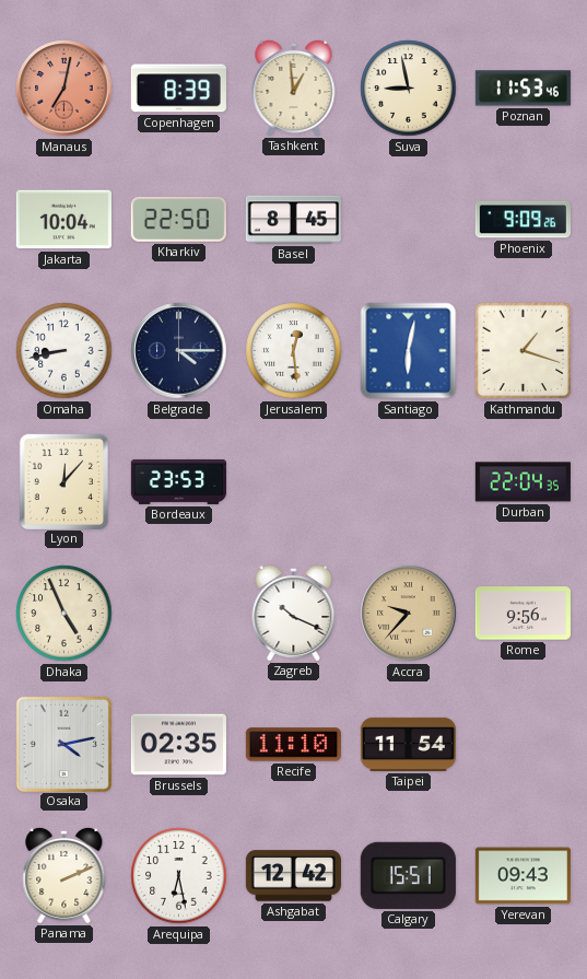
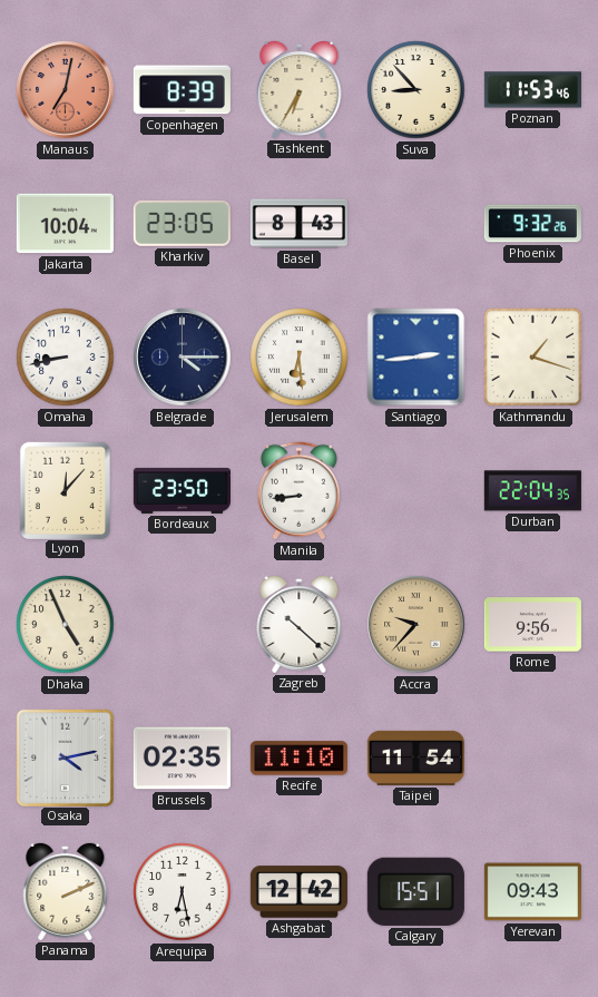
Tashkent: 12:59 -> 6:35
Suva: 8:58 -> 8:53
Kharkiv: 22:50 -> 23:05
Basel: 8:45 -> 8:43
Phoenix: 9:09 -> 9:32
Jerusalem: 12:29 -> 6:29
Santiago: 6:02 -> 2:44
Bordeaux: 23:53 -> 23:50
Manila: none -> 8:44
Zagreb: 10:19 -> 10:22
